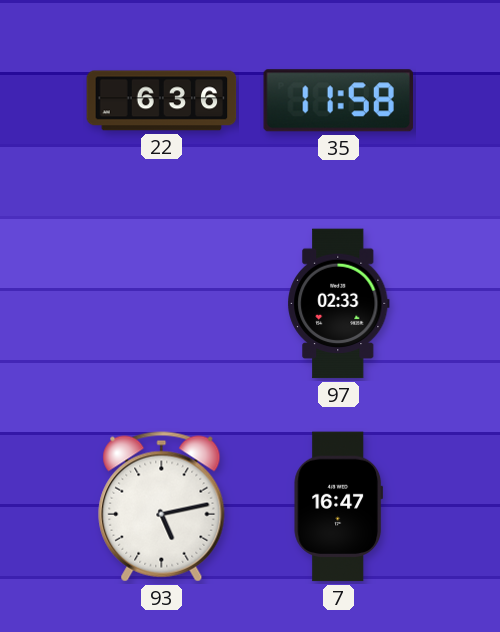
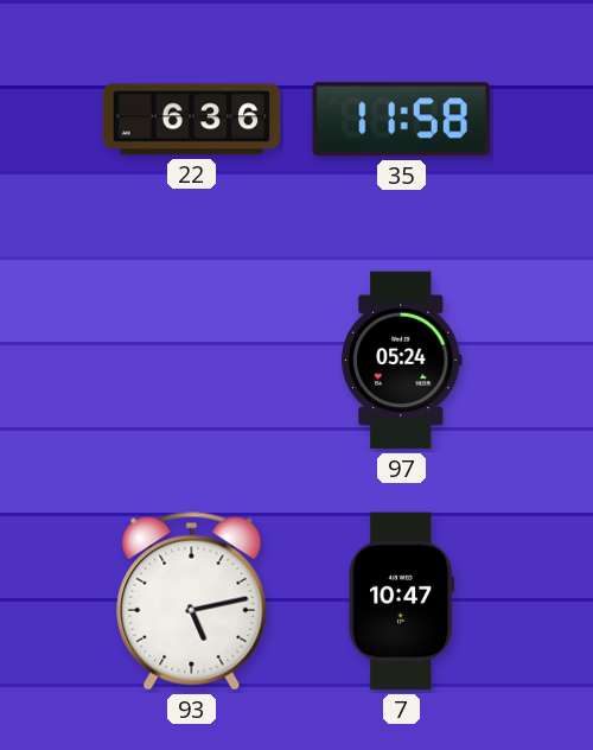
97: 02:33 -> 05:24
7: 16:47 -> 10:47
